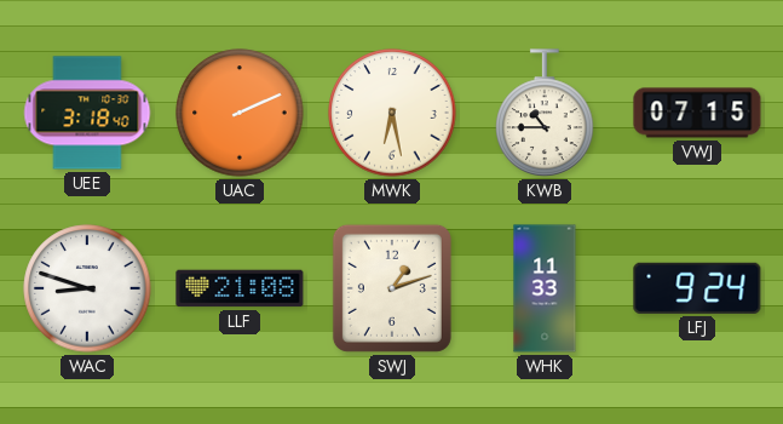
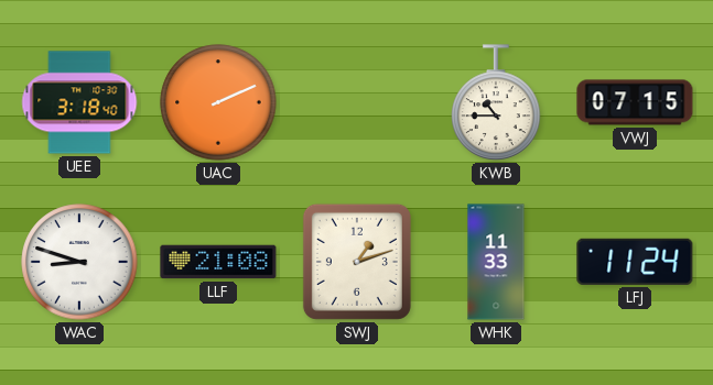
MWK: 6:28 -> none
LFJ: 9:24 -> 11:24
